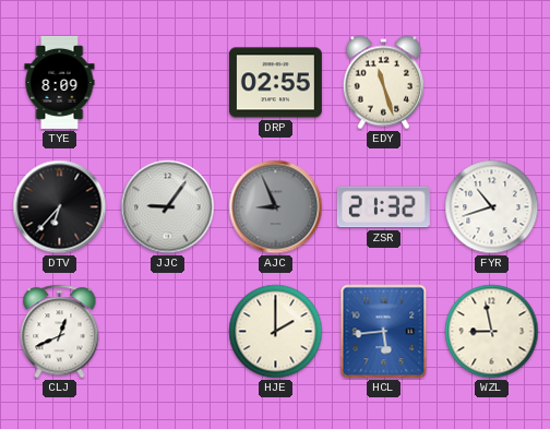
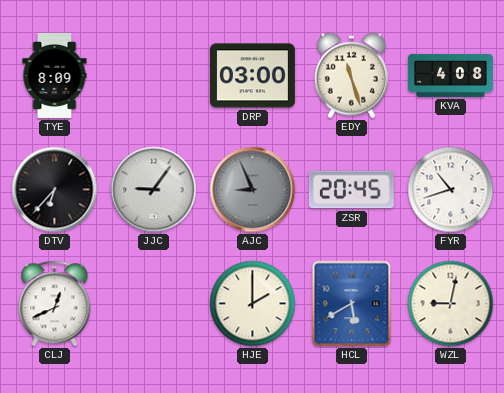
DRP: 02:55 -> 03:00
KVA: none -> 4:08
ZSR: 21:32 -> 20:45
HCL: 5:44 -> 5:40
WZL: 8:58 -> 9:02
